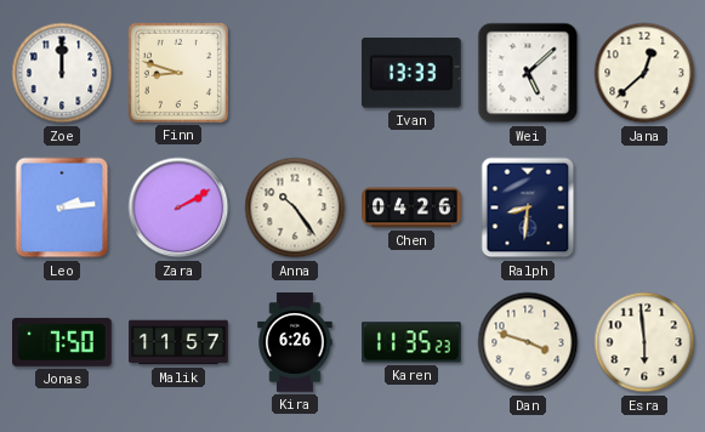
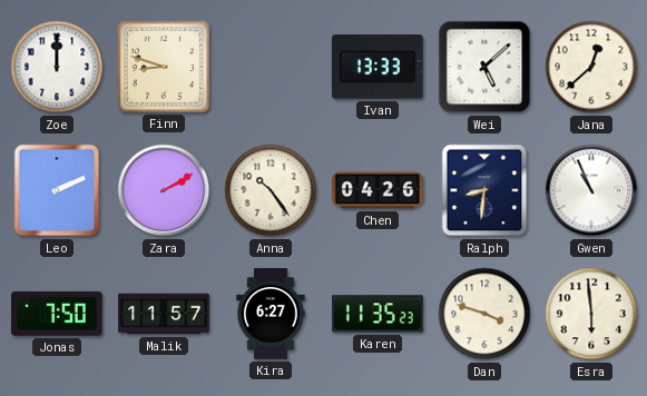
Leo: 2:14 -> 2:11
Gwen: none -> 10:56
Kira: 6:26 -> 6:27
